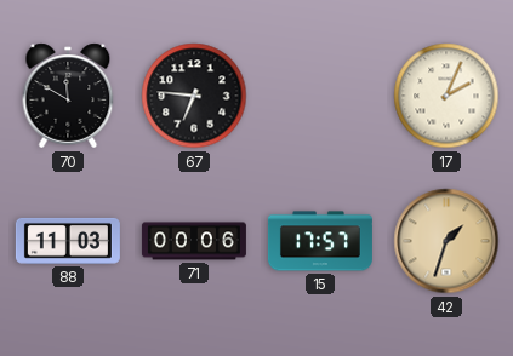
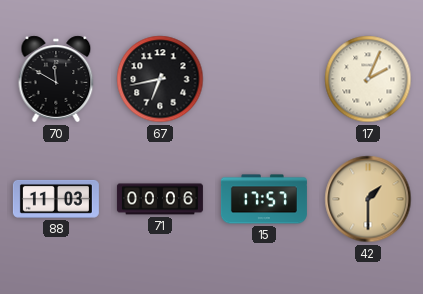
67: 6:46 -> 6:43
42: 1:33 -> 1:30
